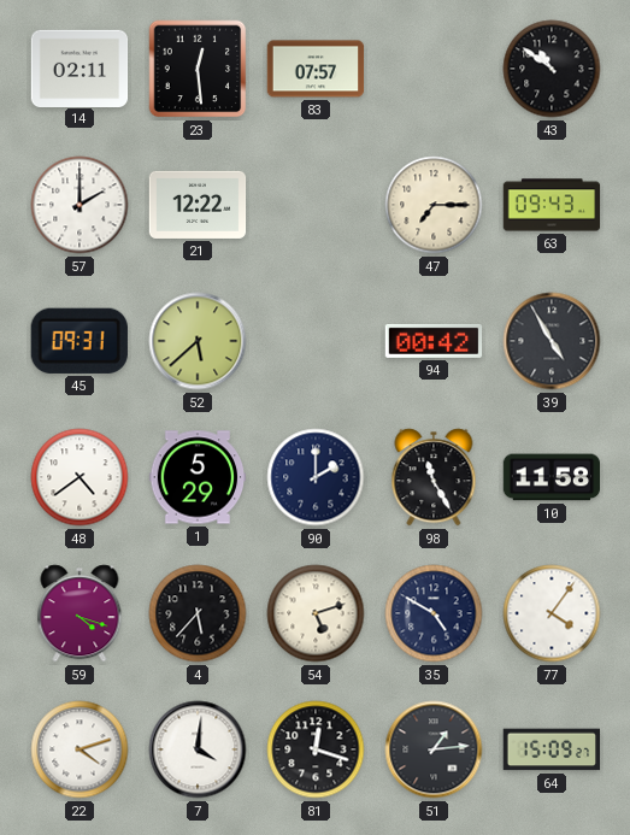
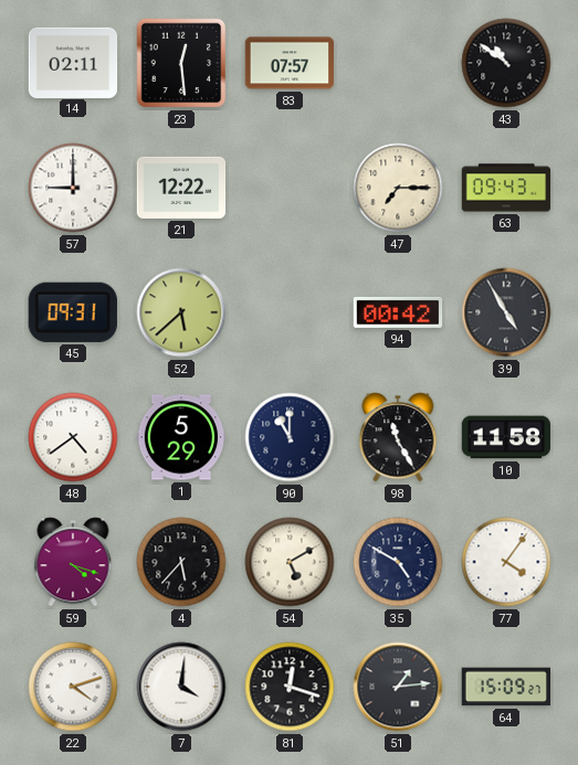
57: 2:00 -> 9:00
90: 2:00 -> 11:00
54: 5:12 -> 5:10
